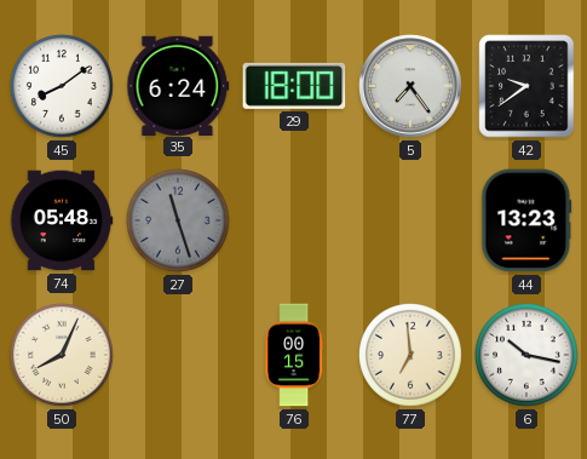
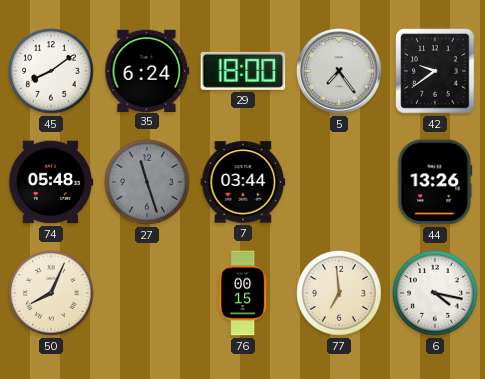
7: none -> 03:44
44: 13:23 -> 13:26
6: 10:17 -> 4:17
